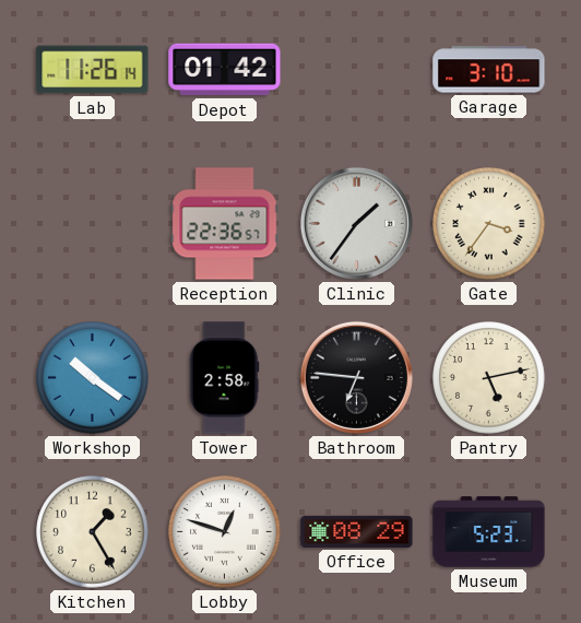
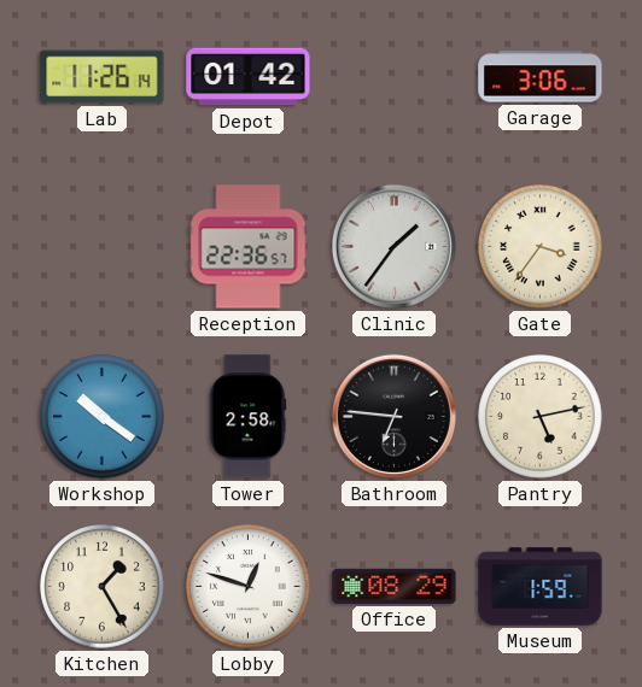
Garage: 3:10 -> 3:06
Museum: 5:23 -> 1:59
